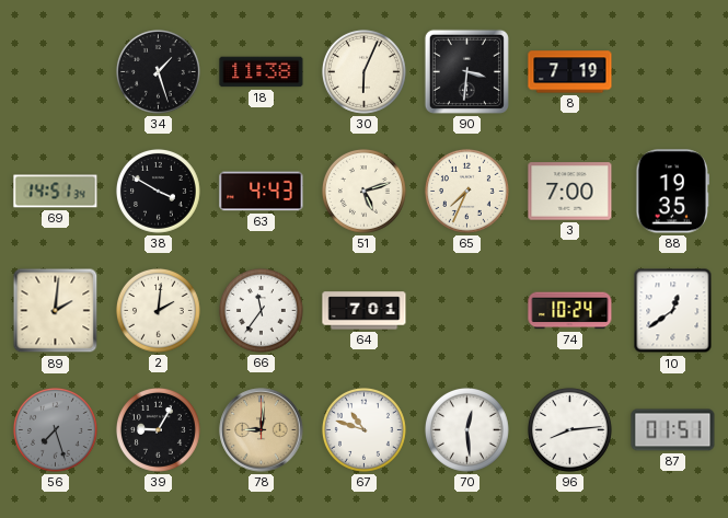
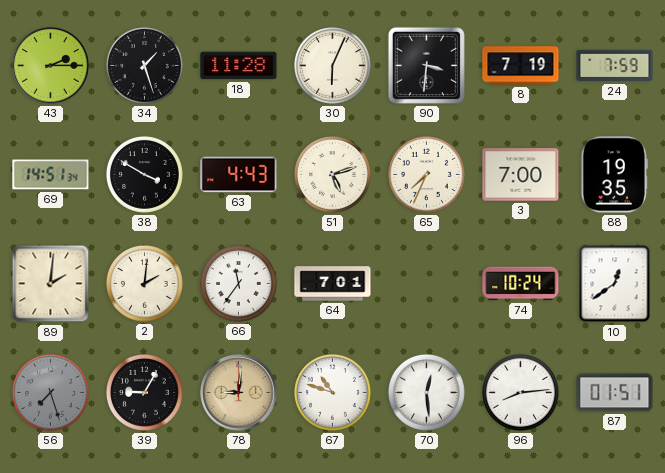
43: none -> 2:15
18: 11:38 -> 11:28
24: none -> 7:59
